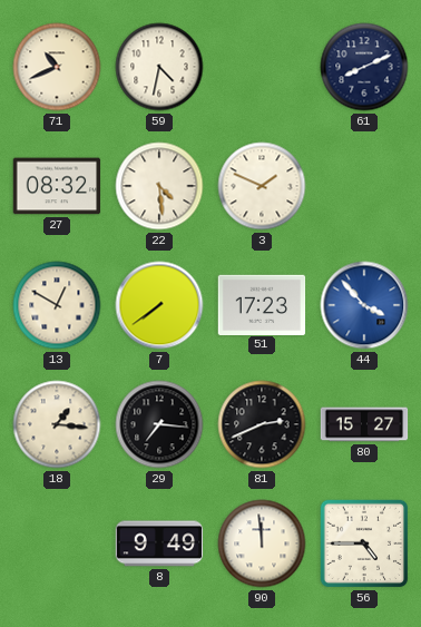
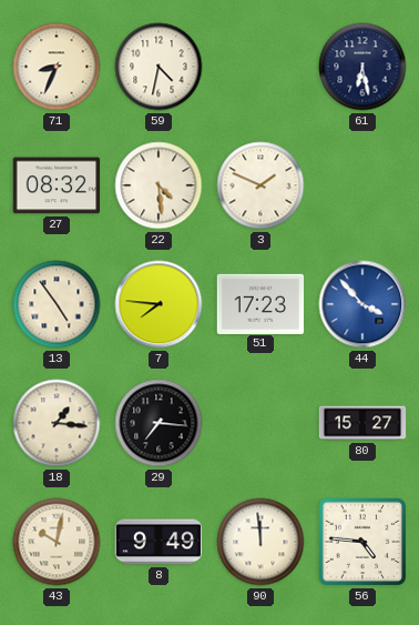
71: 10:41 -> 8:34
61: 8:11 -> 6:28
13: 12:50 -> 4:54
7: 7:39 -> 7:46
81: 2:41 -> none
43: none -> 10:02
56: 4:45 -> 4:46
